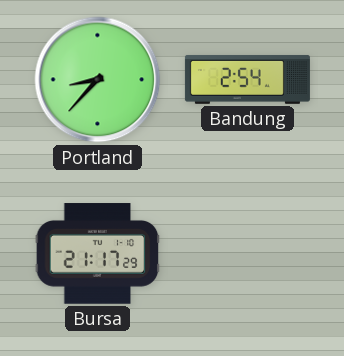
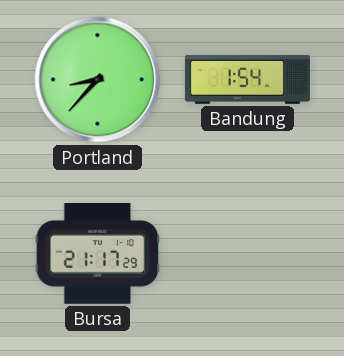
Bandung: 2:54 -> 1:54
